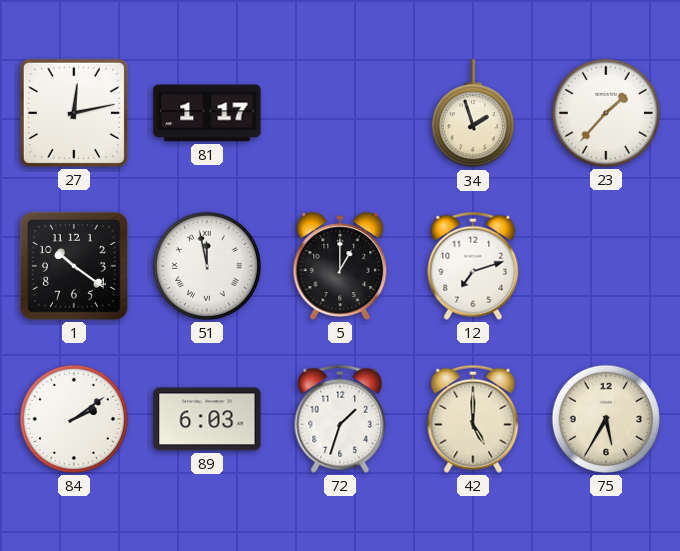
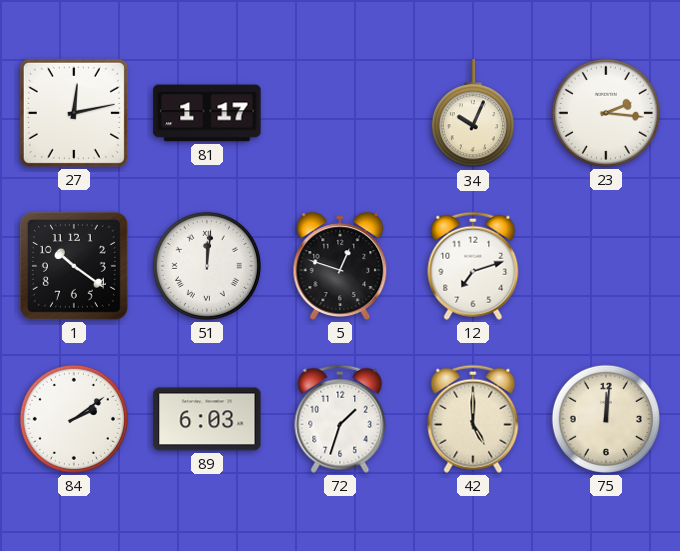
34: 1:57 -> 10:04
23: 1:37 -> 2:16
51: 11:58 -> 12:01
5: 1:00 -> 12:48
75: 5:35 -> 12:01
